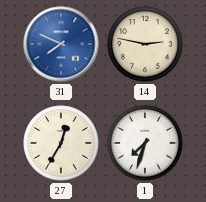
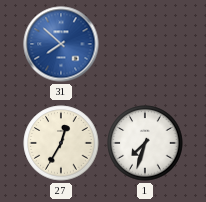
31: 7:49 -> 7:52
14: 2:47 -> none
